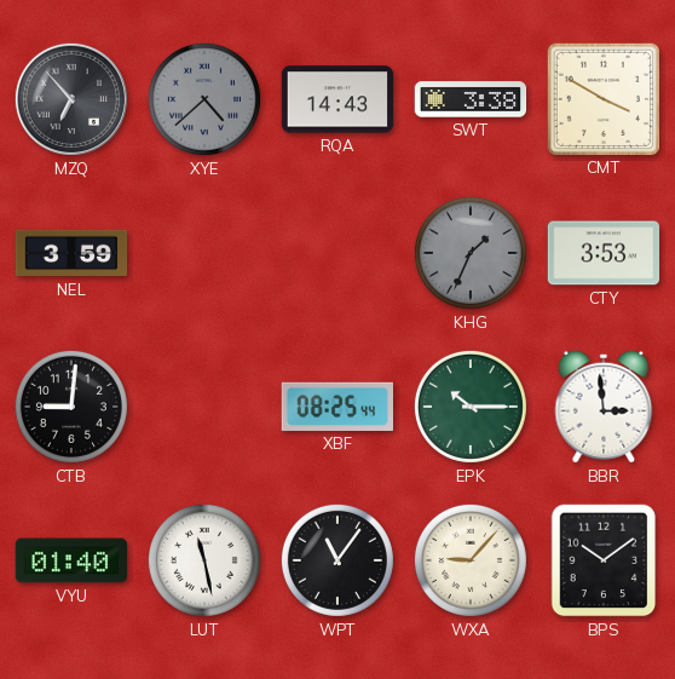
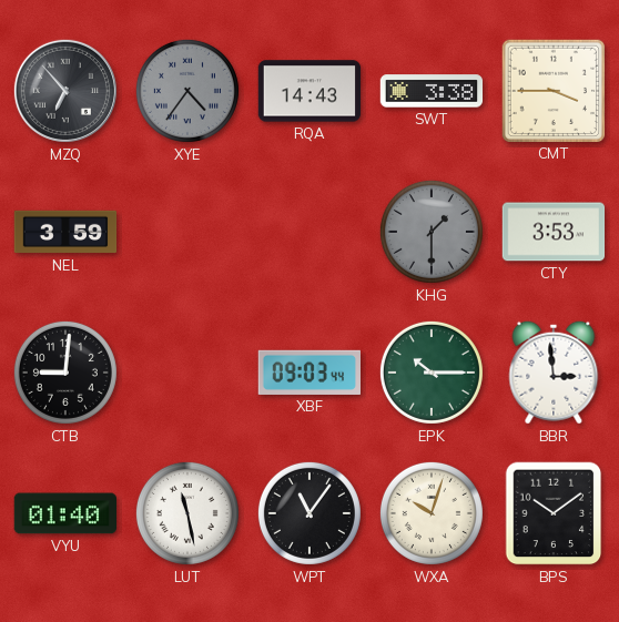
XYE: 4:38 -> 4:36
CMT: 3:50 -> 3:45
KHG: 1:34 -> 1:30
XBF: 08:25 -> 09:03
WXA: 9:07 -> 10:03
